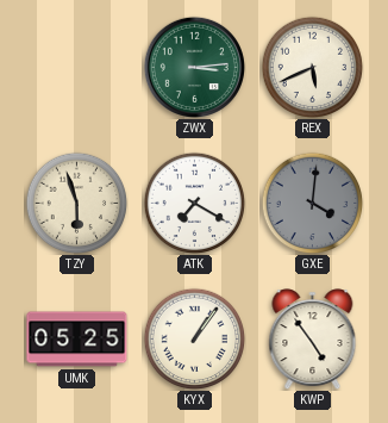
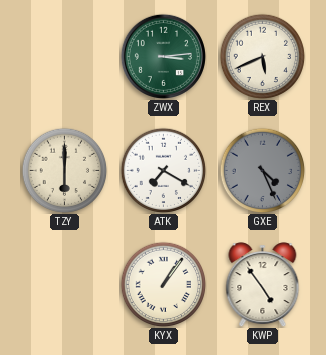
TZY: 5:57 -> 6:00
GXE: 4:01 -> 4:26
UMK: 05:25 -> none
